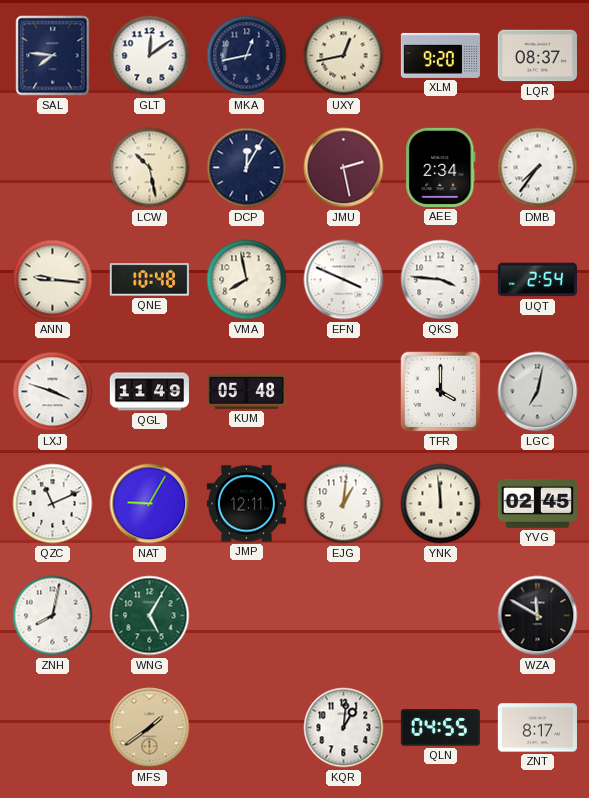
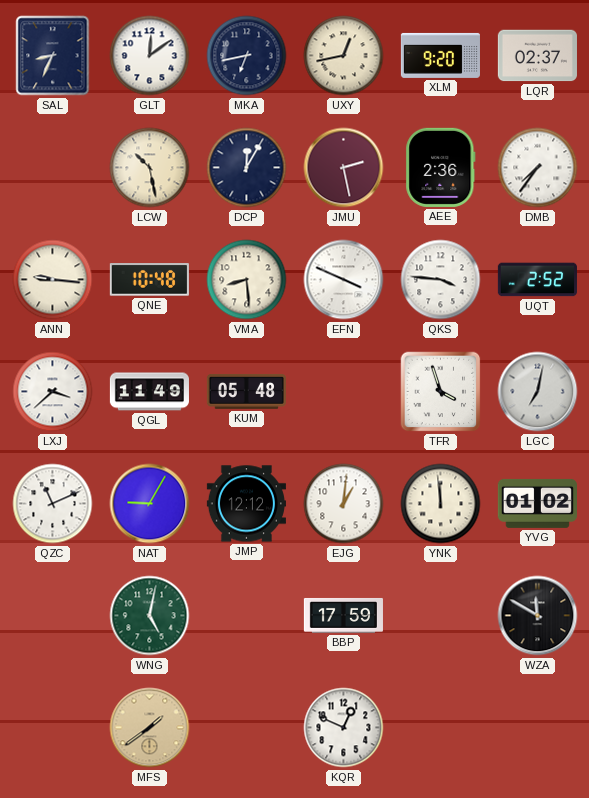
SAL: 7:46 -> 8:34
MKA: 12:43 -> 6:43
LQR: 08:37 -> 02:37
AEE: 2:34 -> 2:36
VMA: 7:58 -> 8:29
UQT: 2:54 -> 2:52
LXJ: 3:48 -> 3:38
TFR: 4:00 -> 3:57
JMP: 12:11 -> 12:12
YVG: 02:45 -> 01:02
ZNH: 8:02 -> none
WNG: 5:05 -> 5:02
BBP: none -> 17:59
KQR: 1:01 -> 12:49
QLN: 04:55 -> none
ZNT: 8:17 -> none
